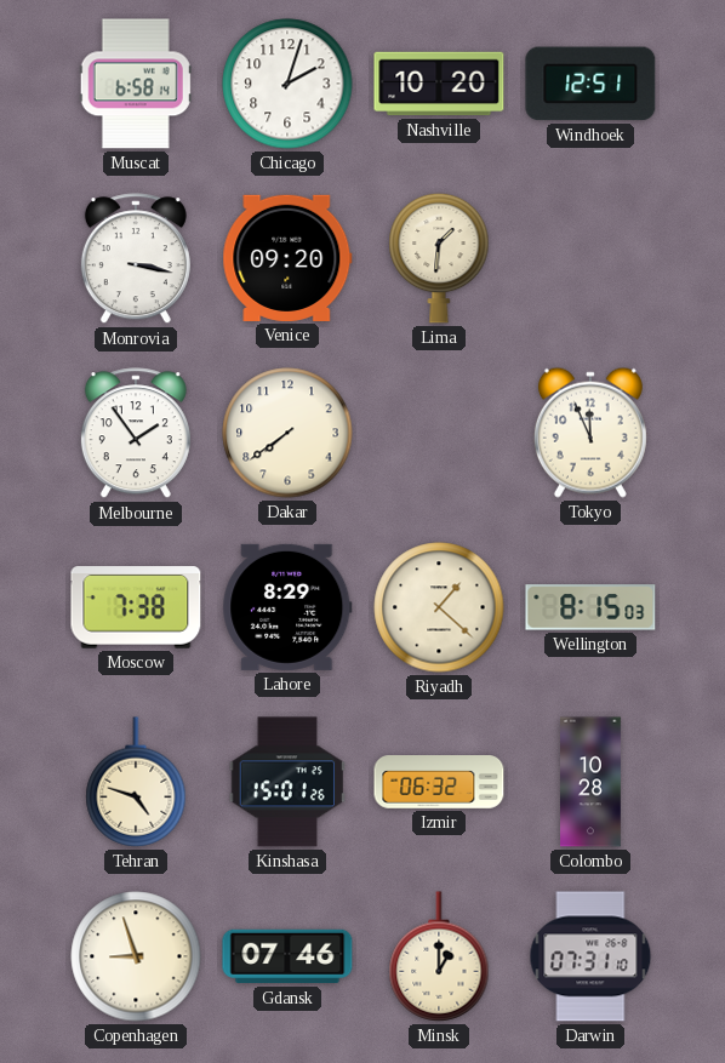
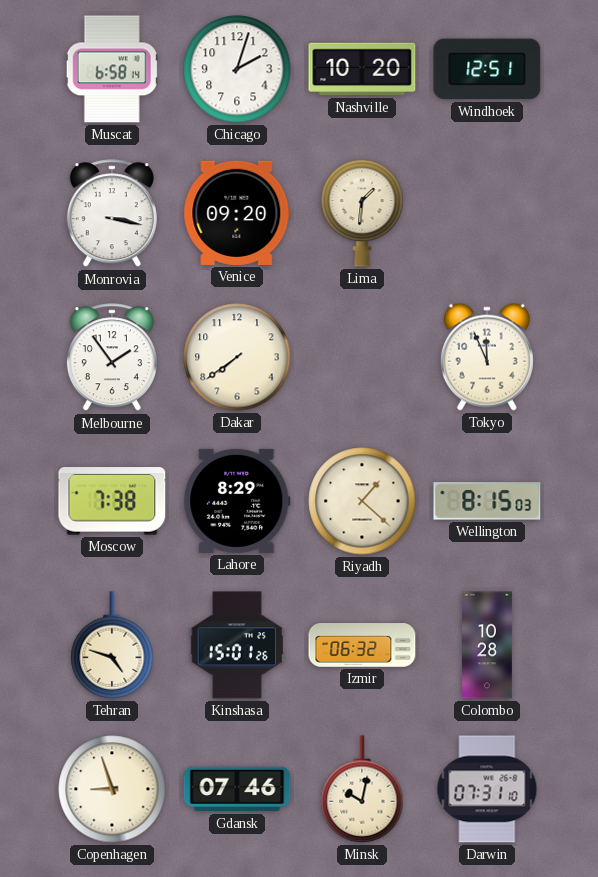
Minsk: 1:00 -> 10:02
